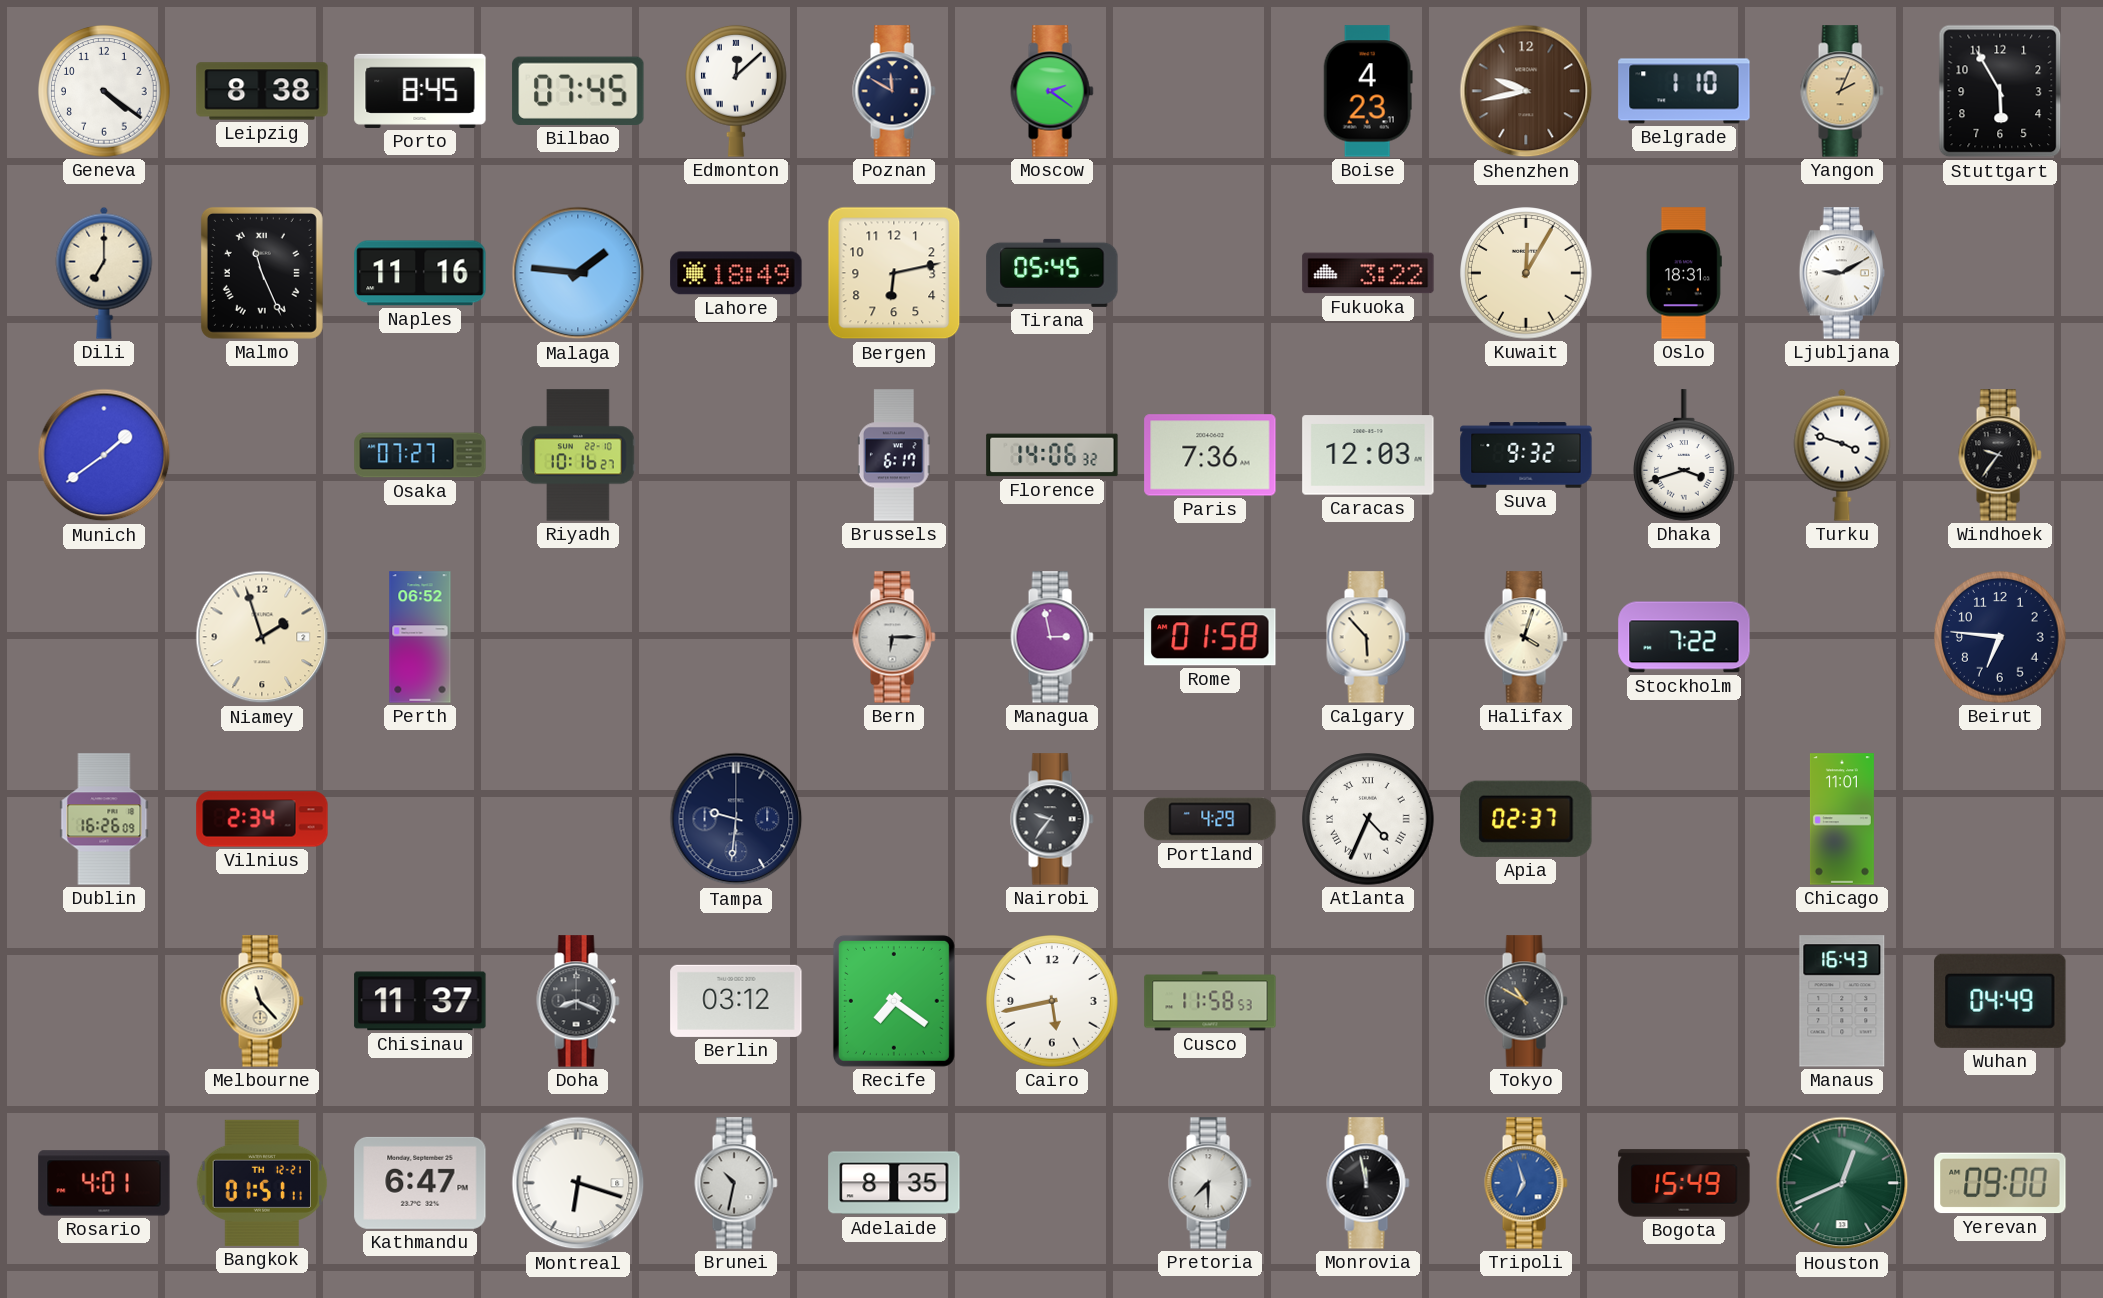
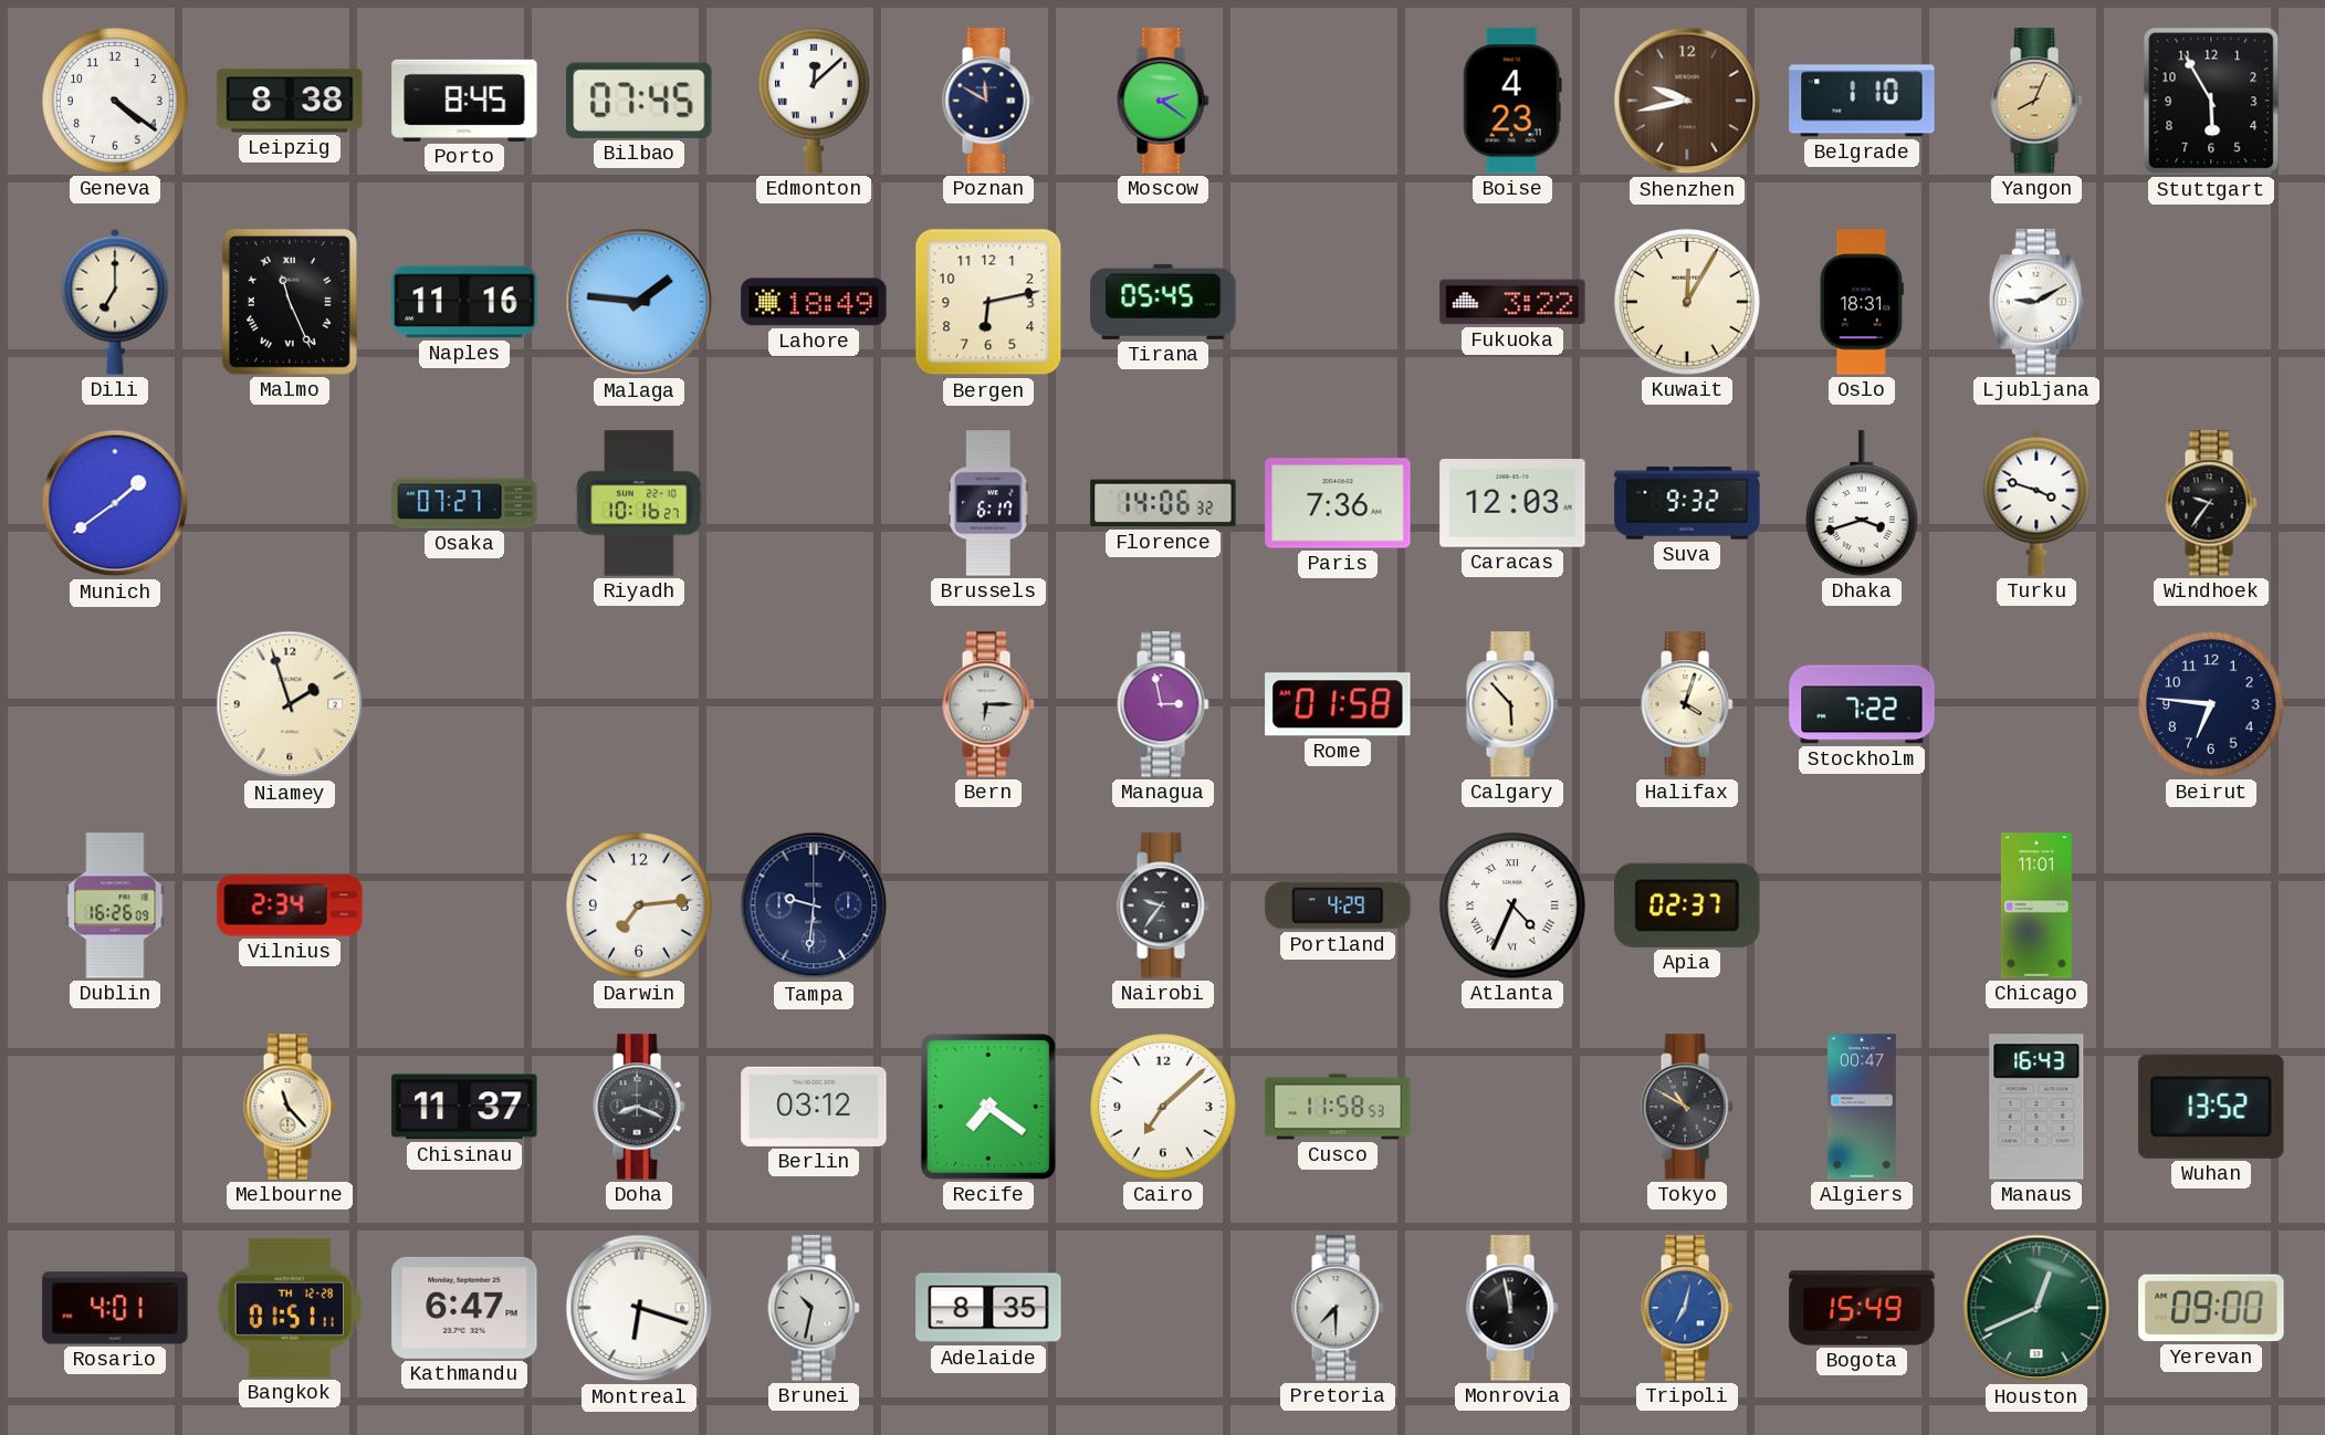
Yangon: 2:04 -> 8:04
Perth: 06:52 -> none
Darwin: none -> 7:14
Cairo: 5:43 -> 7:08
Algiers: none -> 00:47
Wuhan: 04:49 -> 13:52
Bangkok date: TH 12-21 -> TH 12-28
Tripoli: 6:57 -> 7:02
